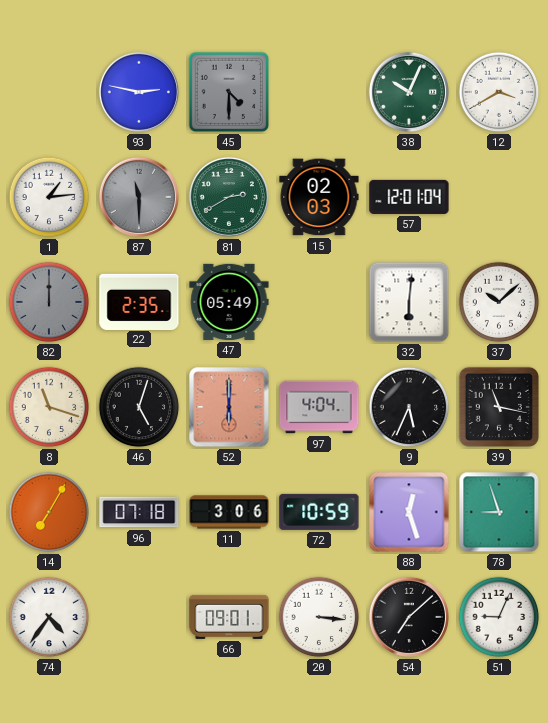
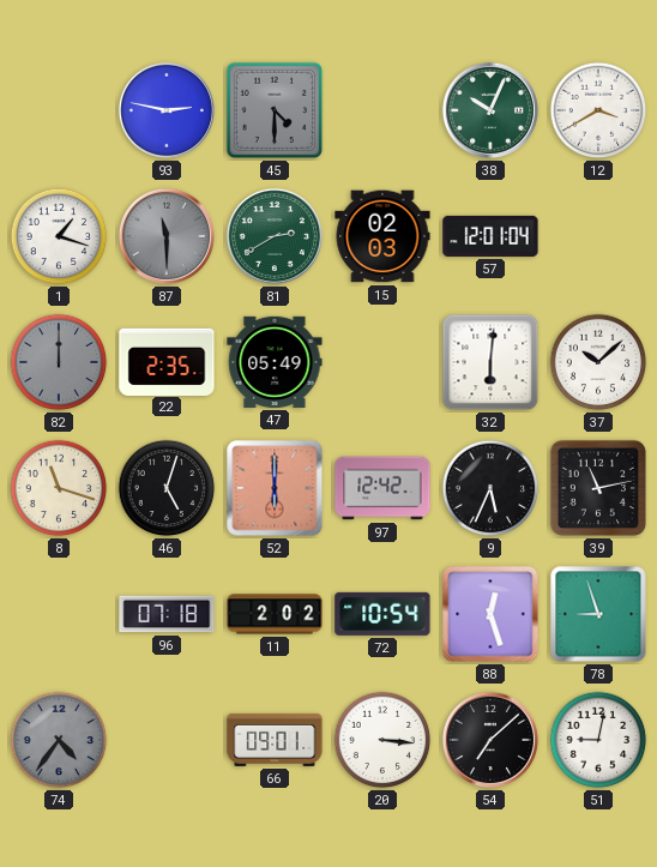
1: 1:14 -> 1:18
97: 4:04 -> 12:42
39: 11:17 -> 11:13
14: 7:05 -> none
11: 3:06 -> 2:02
72: 10:59 -> 10:54
74 dial: white -> grey
51: 9:04 -> 9:02
